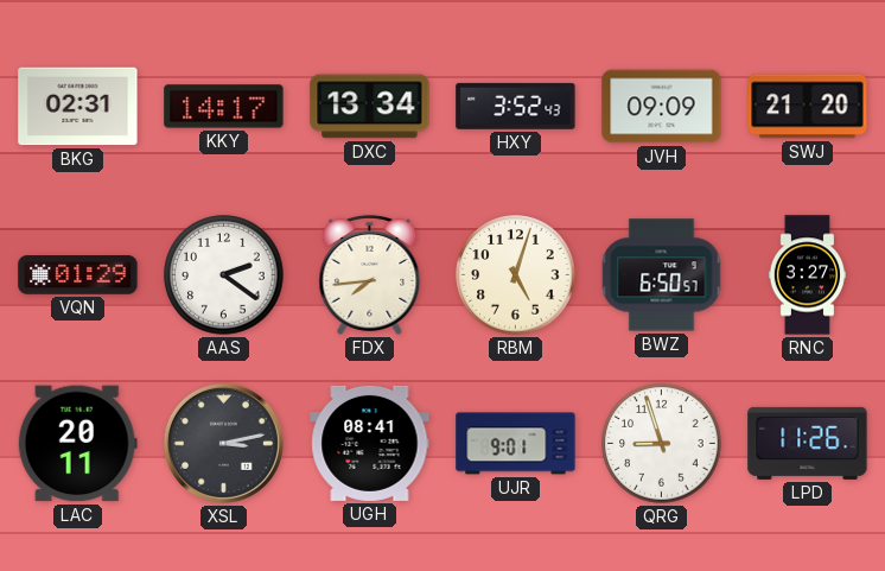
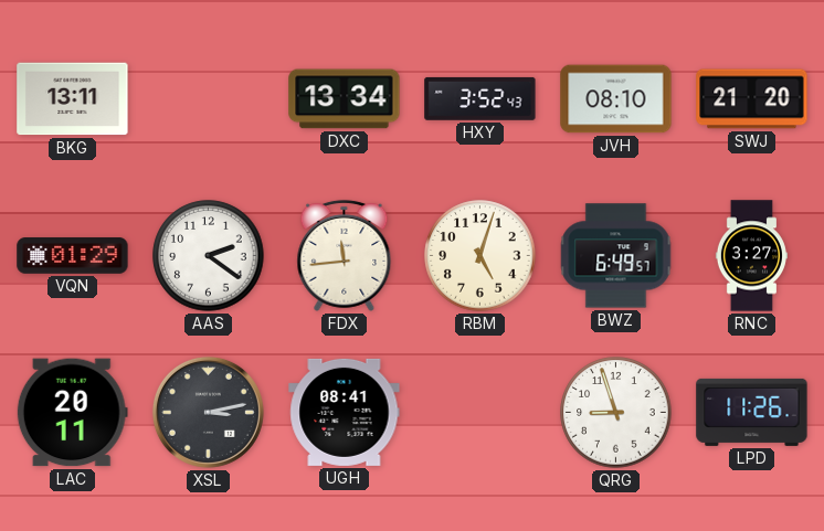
BKG: 02:31 -> 13:11
KKY: 14:17 -> none
JVH: 09:09 -> 08:10
FDX: 7:44 -> 11:44
BWZ: 6:50 -> 6:49
UJR: 9:01 -> none
